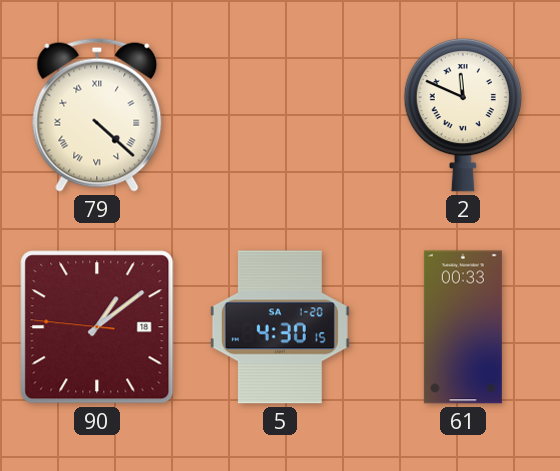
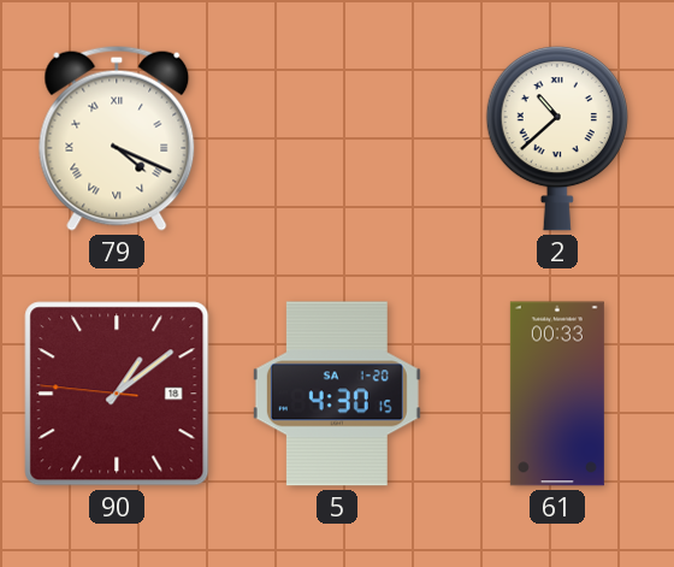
79: 4:22 -> 4:19
2: 11:49 -> 10:38
